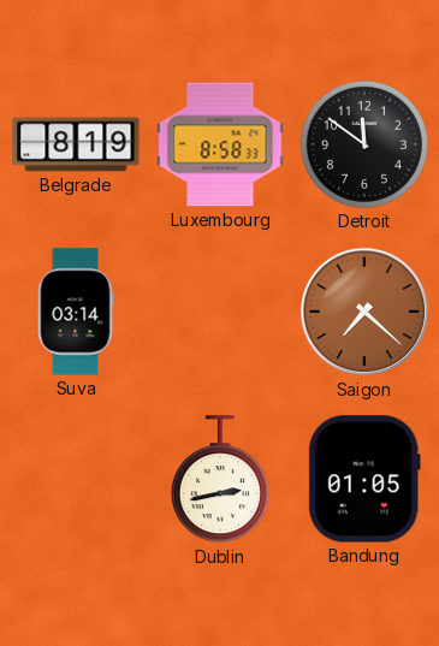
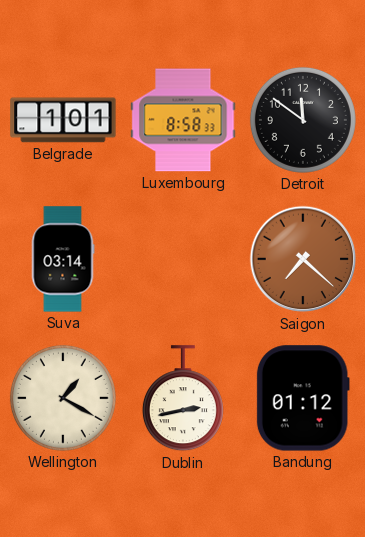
Belgrade: 8:19 -> 1:01
Wellington: none -> 1:20
Bandung: 01:05 -> 01:12
